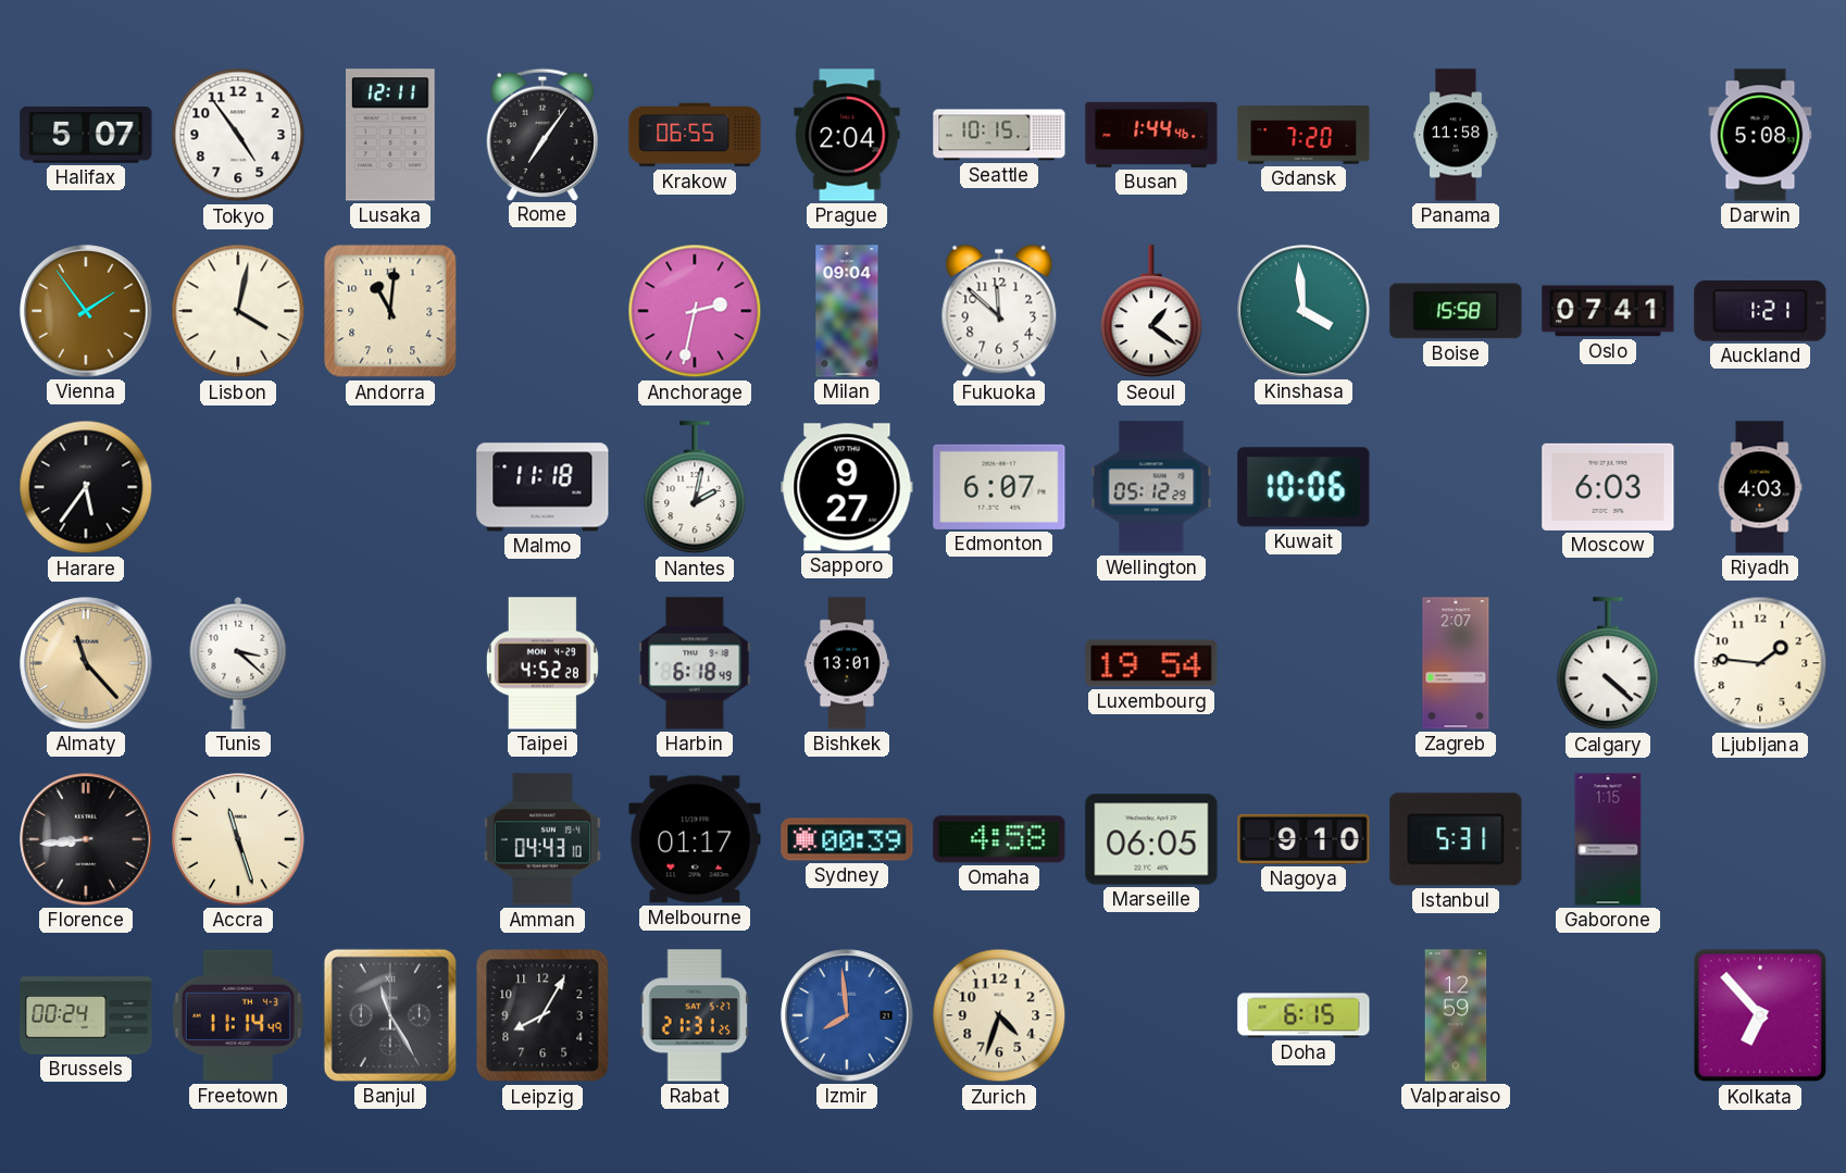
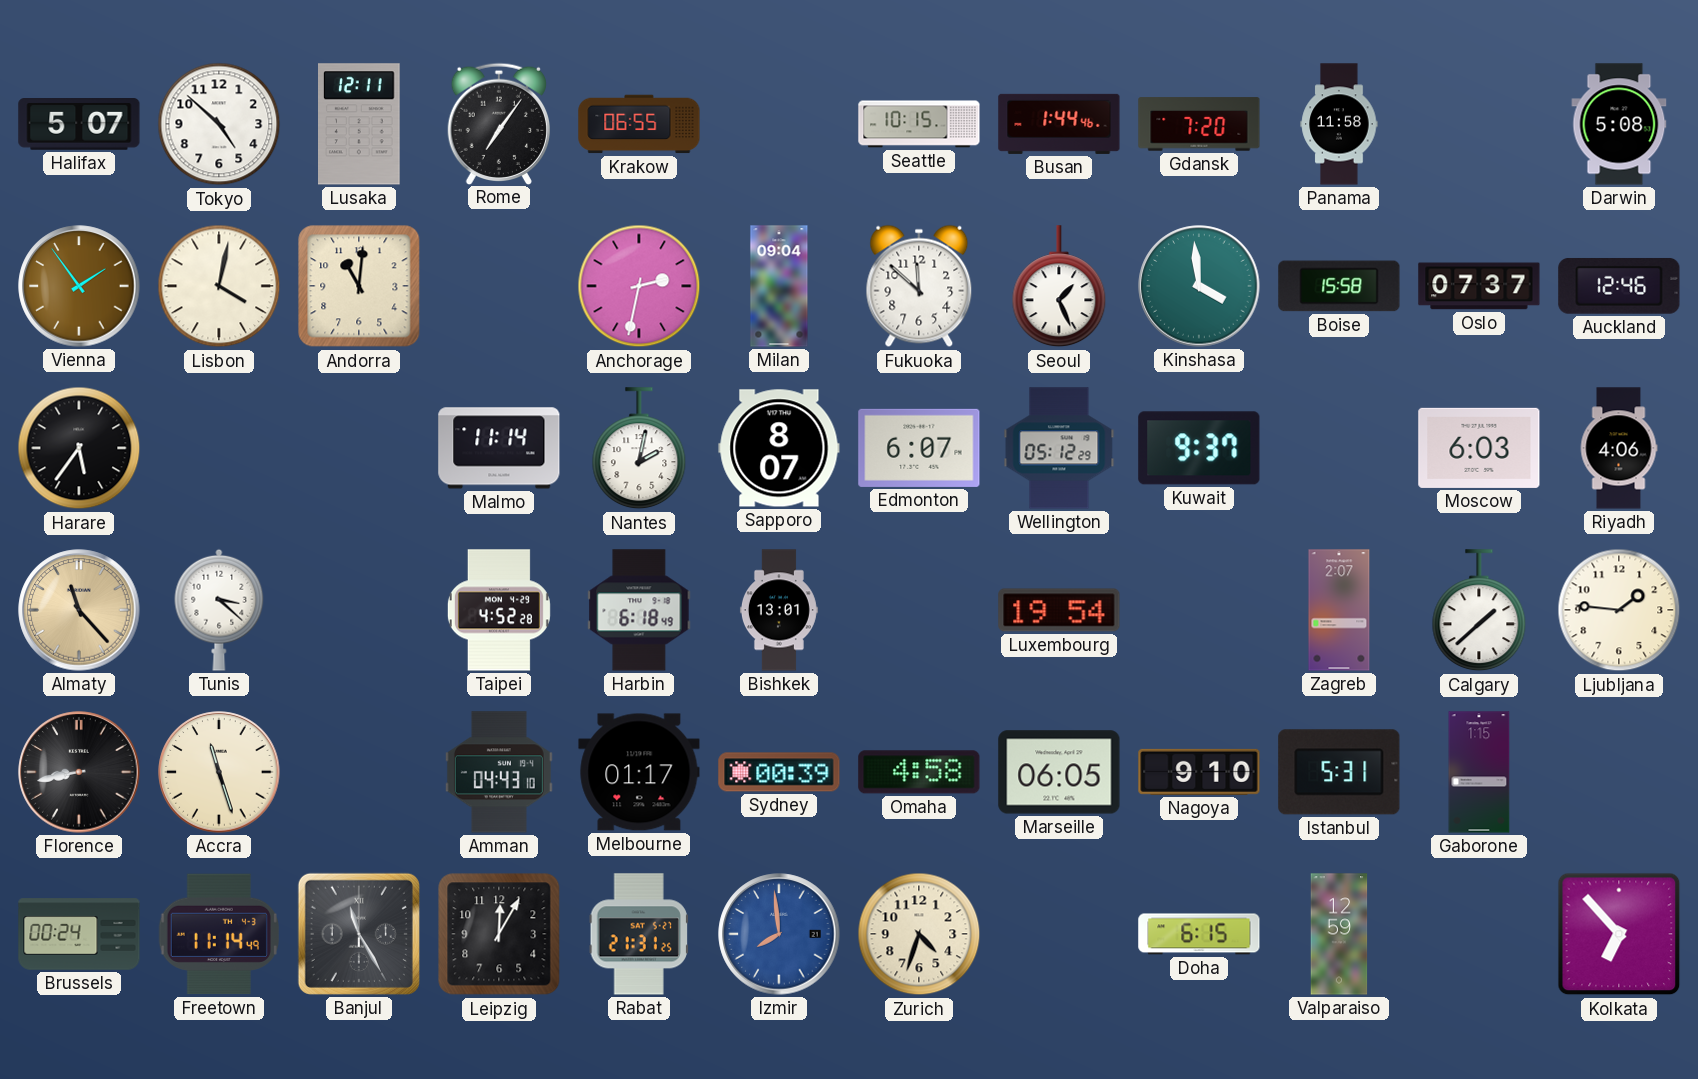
Tokyo: 4:54 -> 4:52
Prague: 2:04 -> none
Seoul: 1:21 -> 1:26
Oslo: 07:41 -> 07:37
Auckland: 1:21 -> 12:46
Malmo: 11:18 -> 11:14
Sapporo: 9:27 -> 8:07
Kuwait: 10:06 -> 9:37
Riyadh: 4:03 -> 4:06
Calgary: 4:22 -> 1:38
Florence: 8:44 -> 8:43
Leipzig: 8:05 -> 12:05
